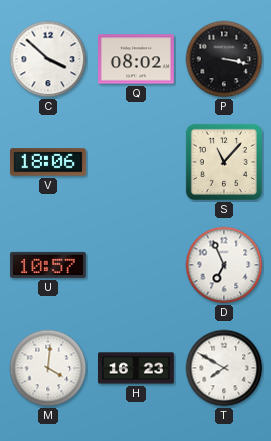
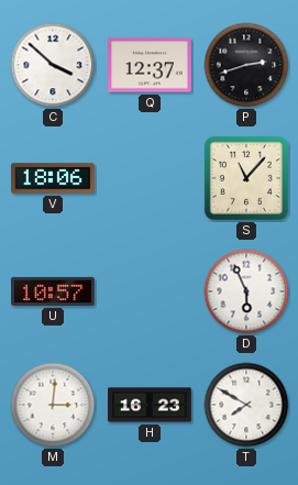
Q: 08:02 -> 12:37
P: 3:17 -> 2:42
D: 6:56 -> 5:56
M: 4:01 -> 3:01
